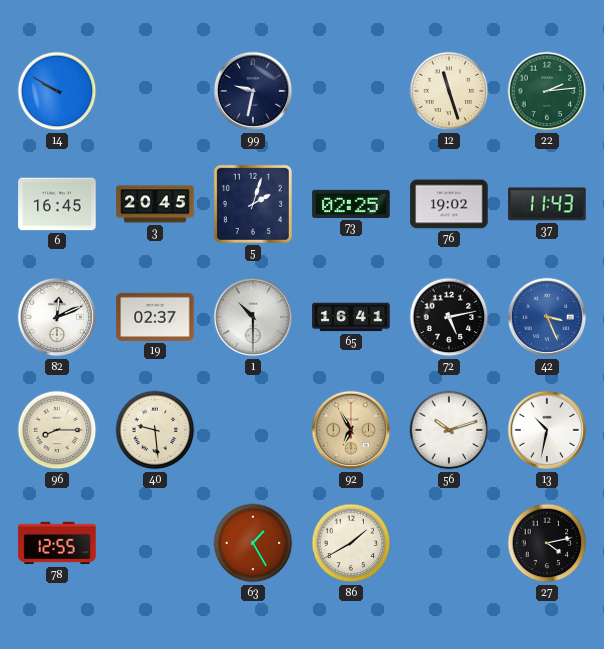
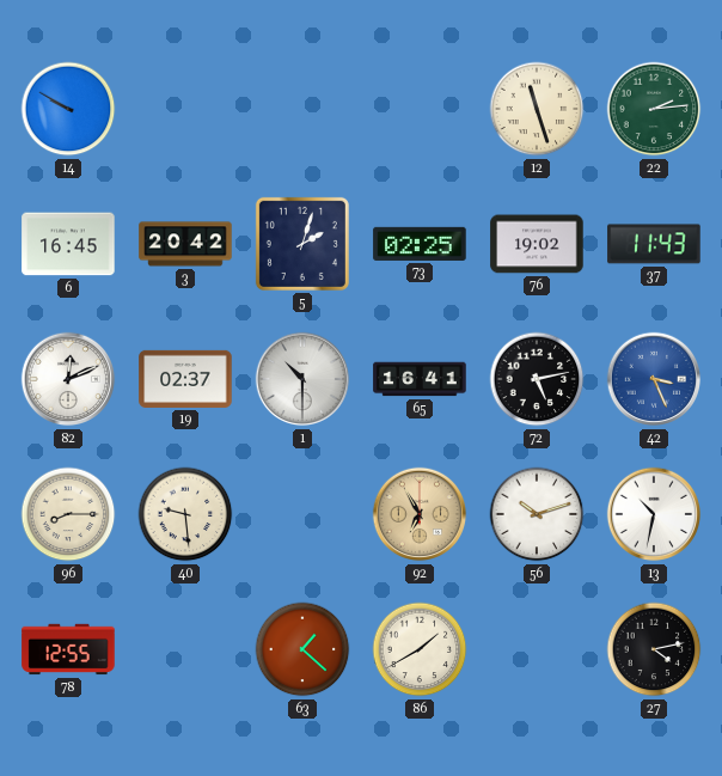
99: 9:32 -> none
3: 20:45 -> 20:42
63: 1:25 -> 1:22
